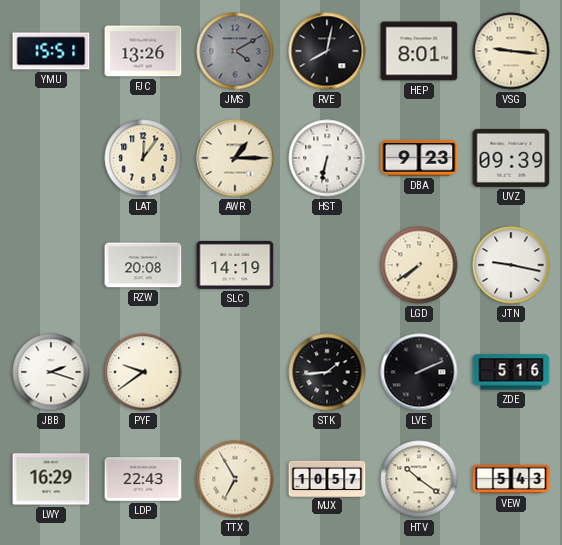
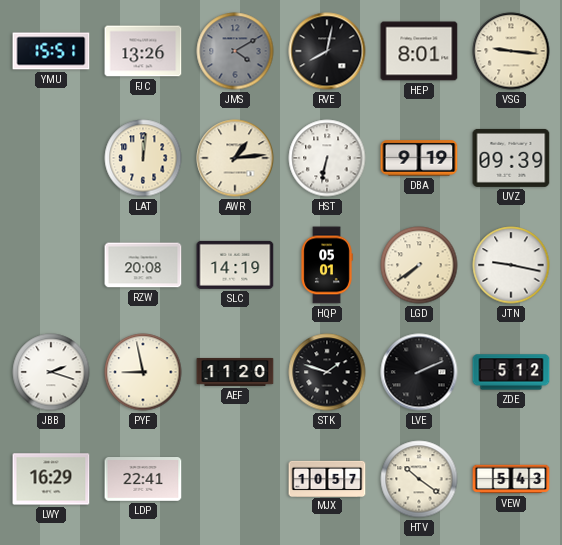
LAT: 12:06 -> 12:01
AWR: 1:15 -> 1:14
DBA: 9:23 -> 9:19
HQP: none -> 05:01
PYF: 9:39 -> 8:58
AEF: none -> 11:20
STK: 1:44 -> 1:48
ZDE: 5:16 -> 5:12
LDP: 22:43 -> 22:41
TTX: 6:55 -> none
